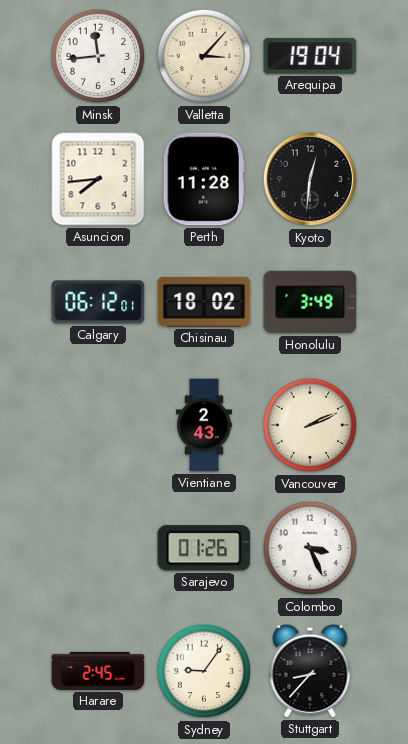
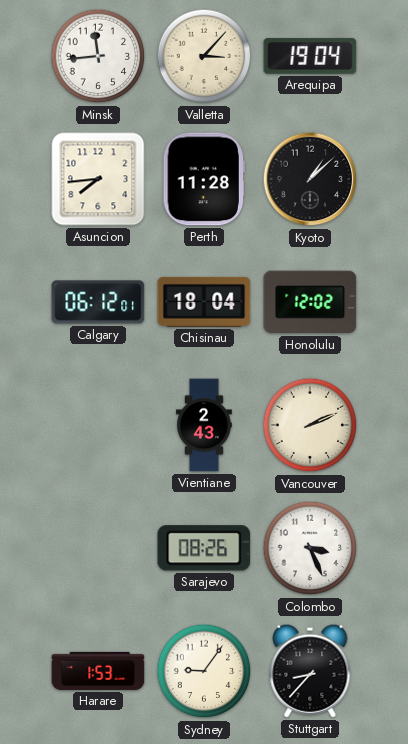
Kyoto: 12:31 -> 1:08
Chisinau: 18:02 -> 18:04
Honolulu: 3:49 -> 12:02
Sarajevo: 01:26 -> 08:26
Harare: 2:45 -> 1:53
